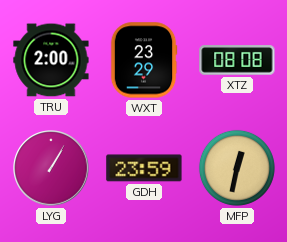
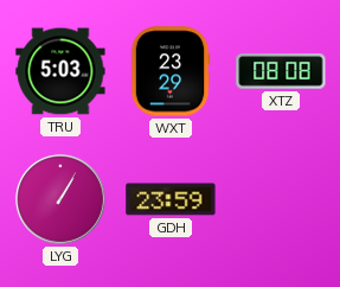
TRU: 2:00 -> 5:03
MFP: 12:32 -> none
